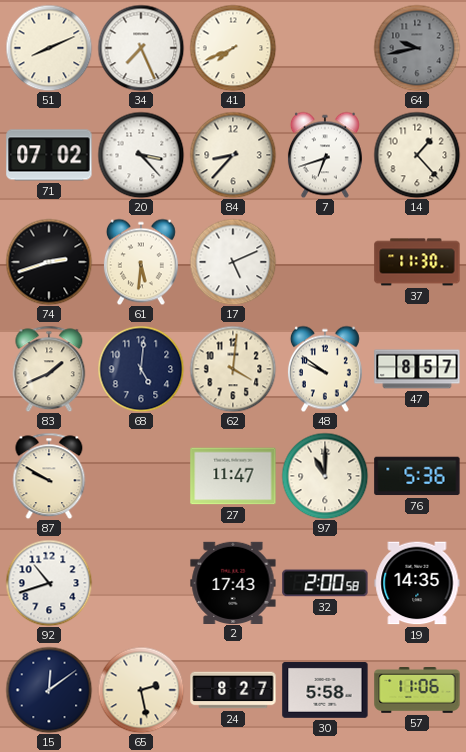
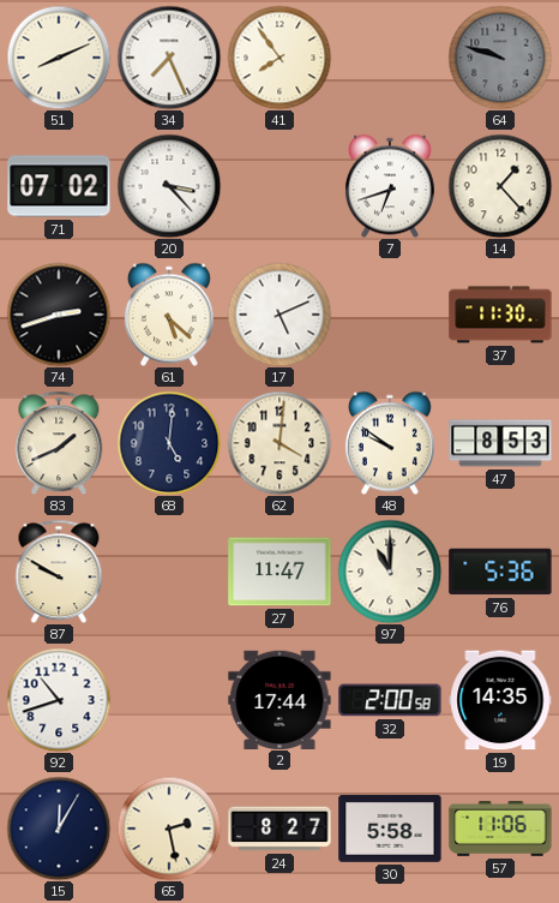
41: 7:41 -> 7:54
64: 9:43 -> 9:48
84: 8:37 -> none
61: 5:31 -> 5:22
47: 8:57 -> 8:53
2: 17:43 -> 17:44
15: 12:09 -> 12:05
